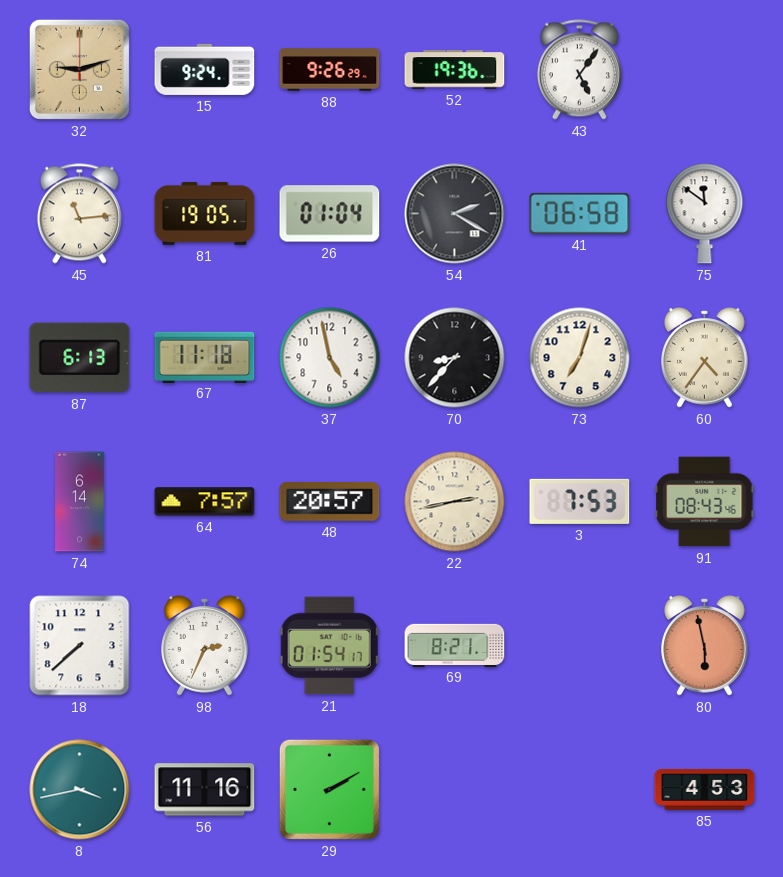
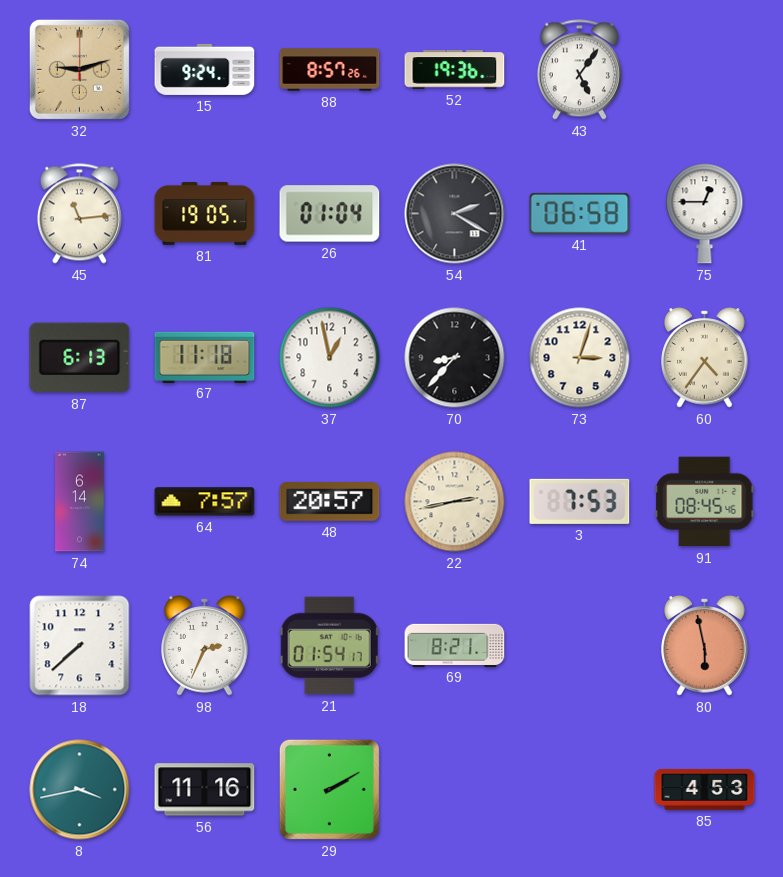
88: 9:26 -> 8:57
75: 11:51 -> 12:45
37: 4:58 -> 12:58
73: 7:03 -> 3:03
91: 08:43 -> 08:45
